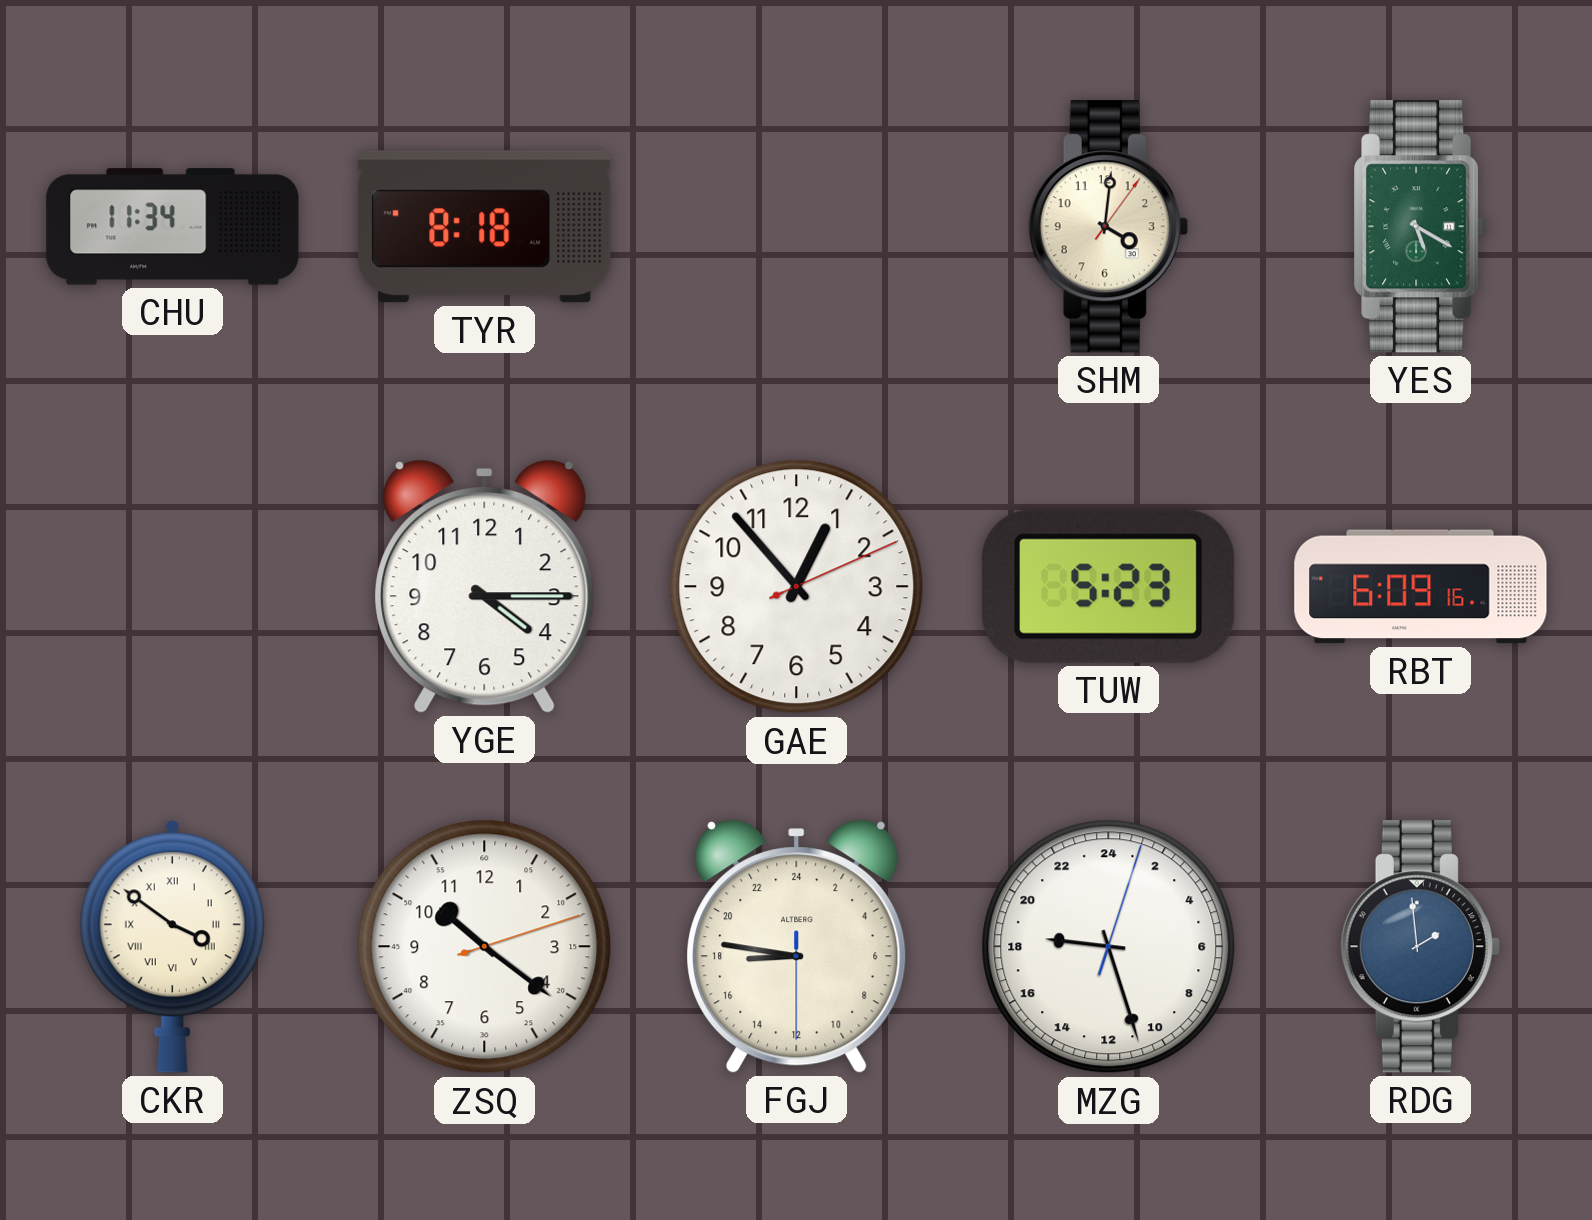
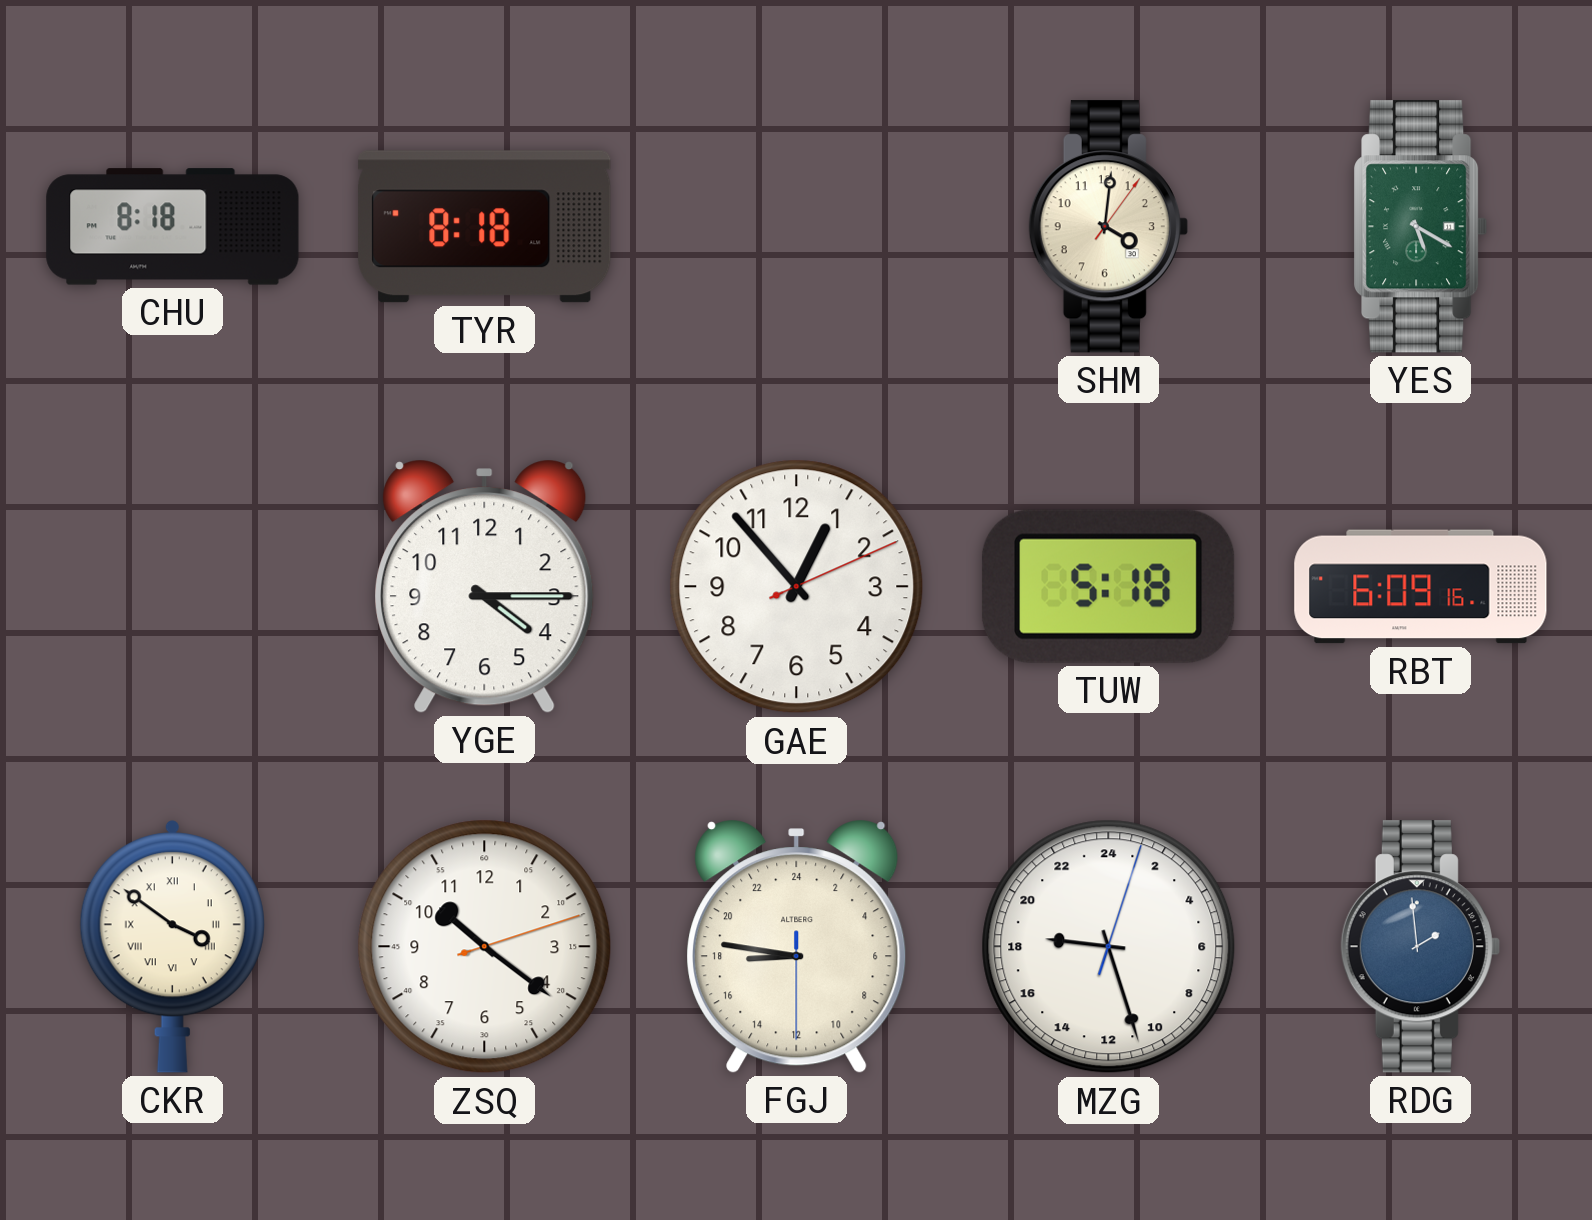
CHU: 11:34 -> 8:18
TUW: 5:23 -> 5:18
